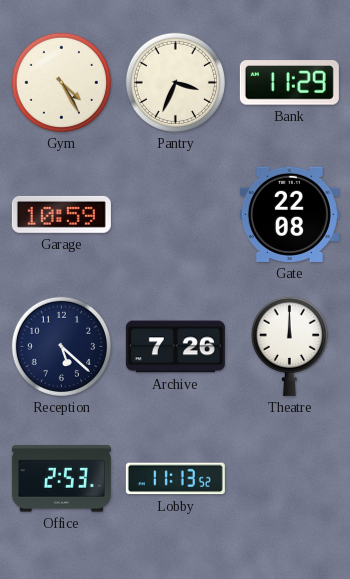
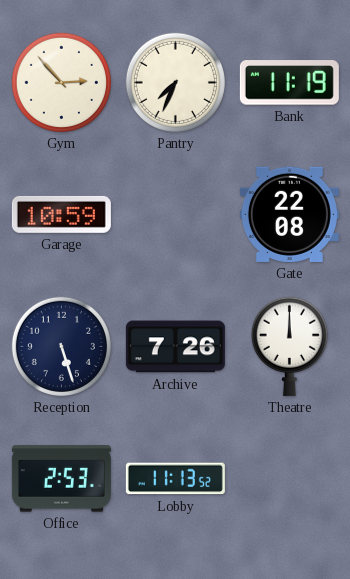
Gym: 4:25 -> 2:53
Pantry: 3:34 -> 7:34
Bank: 11:29 -> 11:19
Reception: 5:22 -> 5:27
